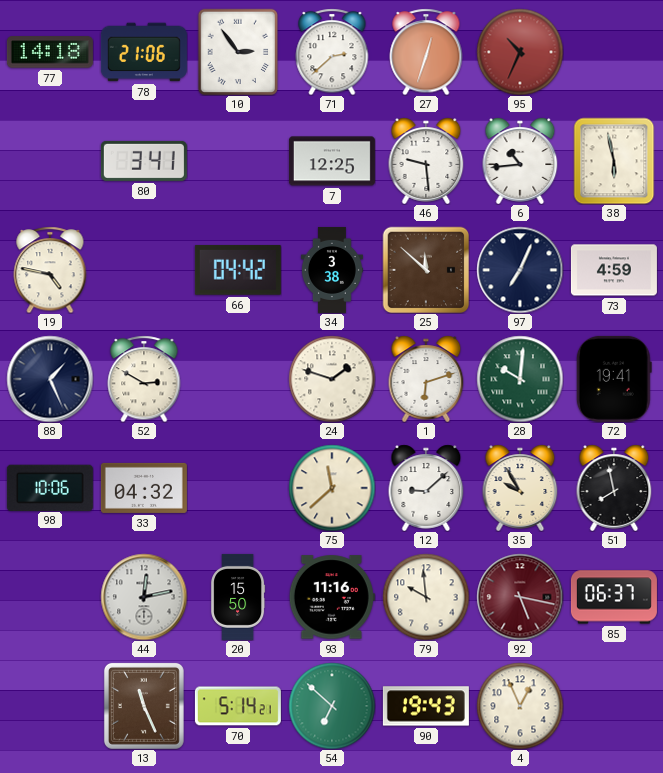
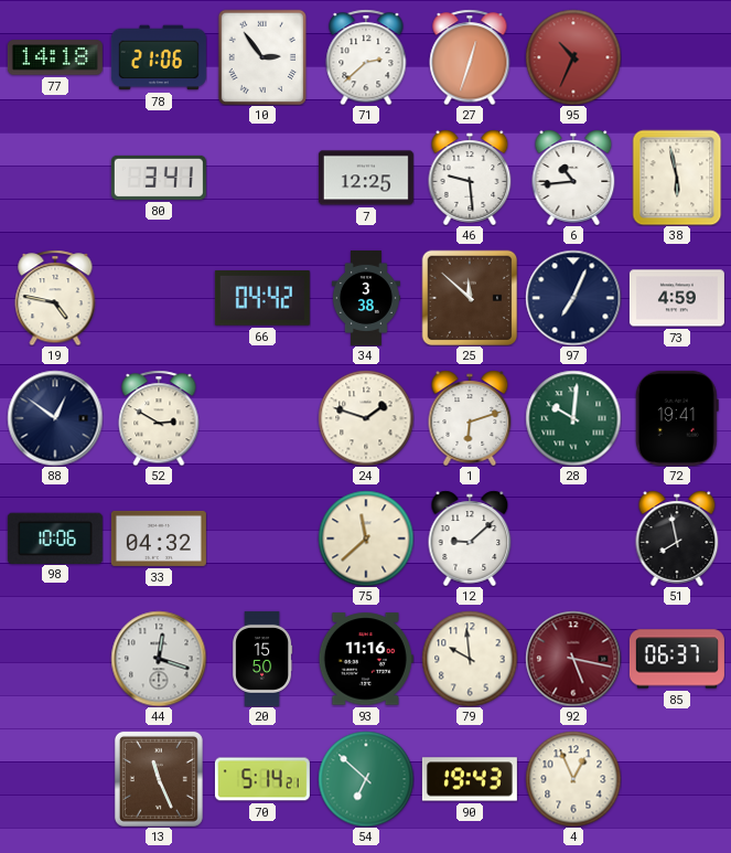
88: 1:26 -> 12:51
35: 9:55 -> none
44: 12:13 -> 12:18
